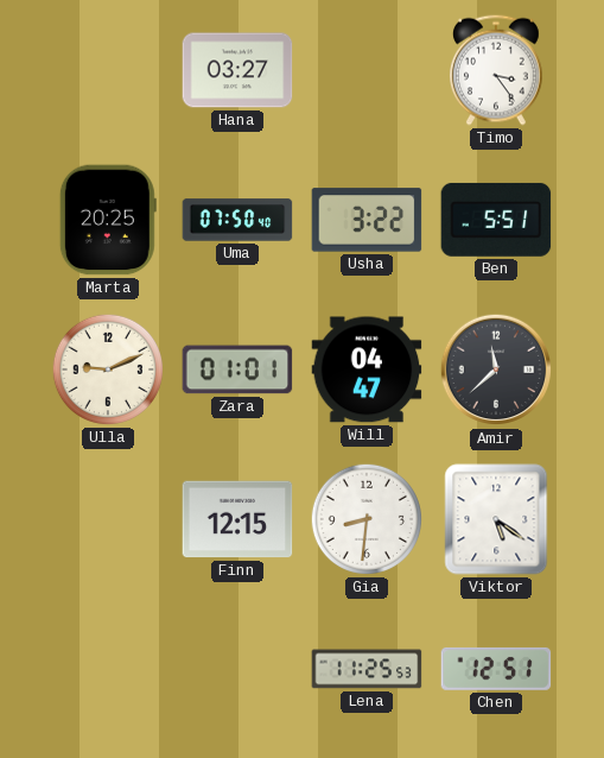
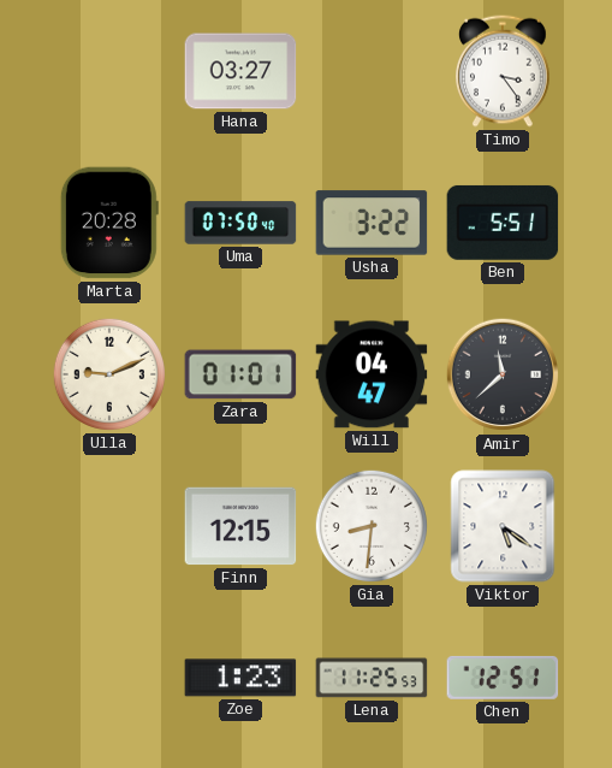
Marta: 20:25 -> 20:28
Zoe: none -> 1:23
